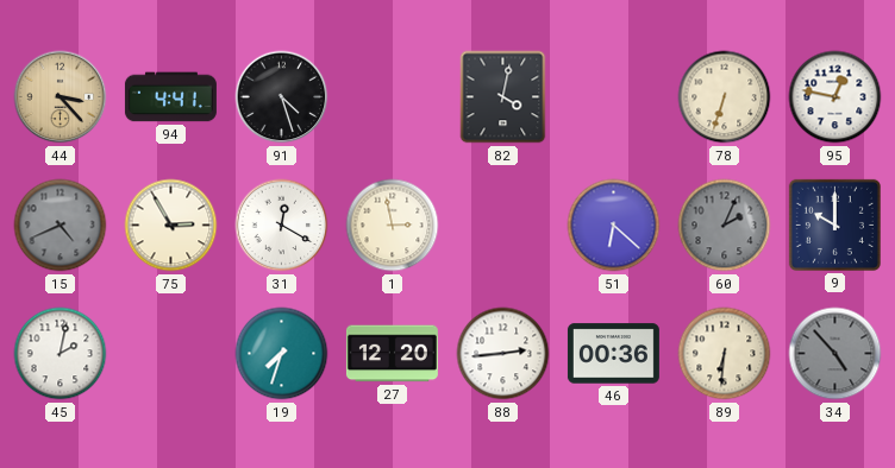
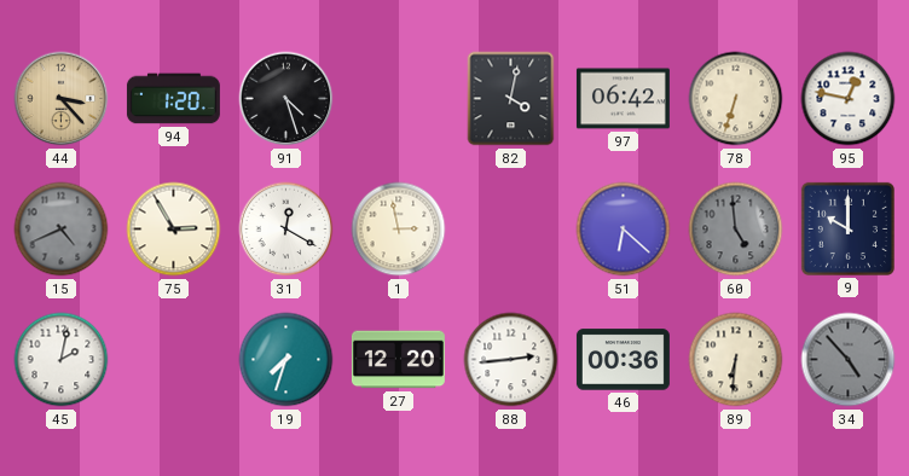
94: 4:41 -> 1:20
97: none -> 06:42
60: 2:04 -> 4:59
